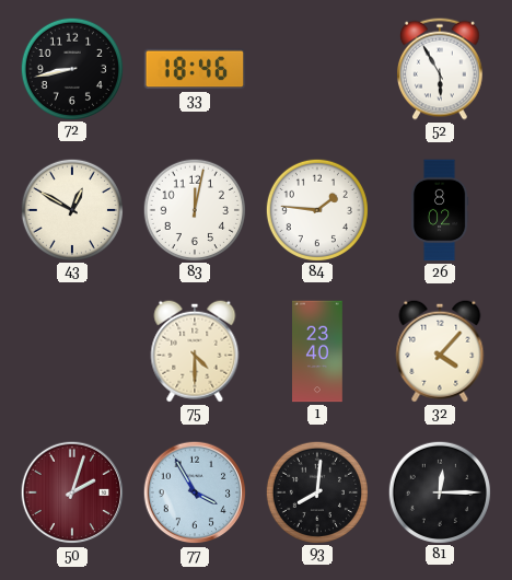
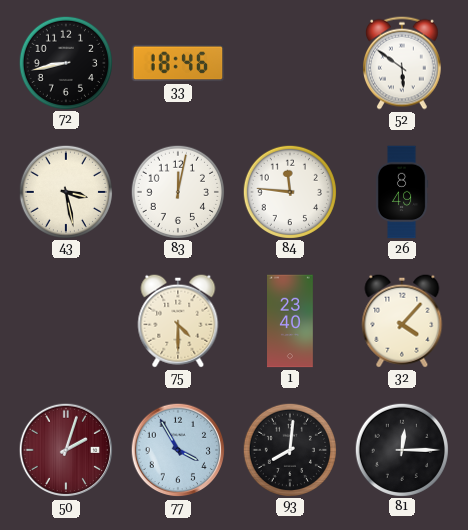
52: 5:55 -> 5:51
43: 12:50 -> 3:28
84: 1:46 -> 11:46
26: 8:02 -> 8:49
